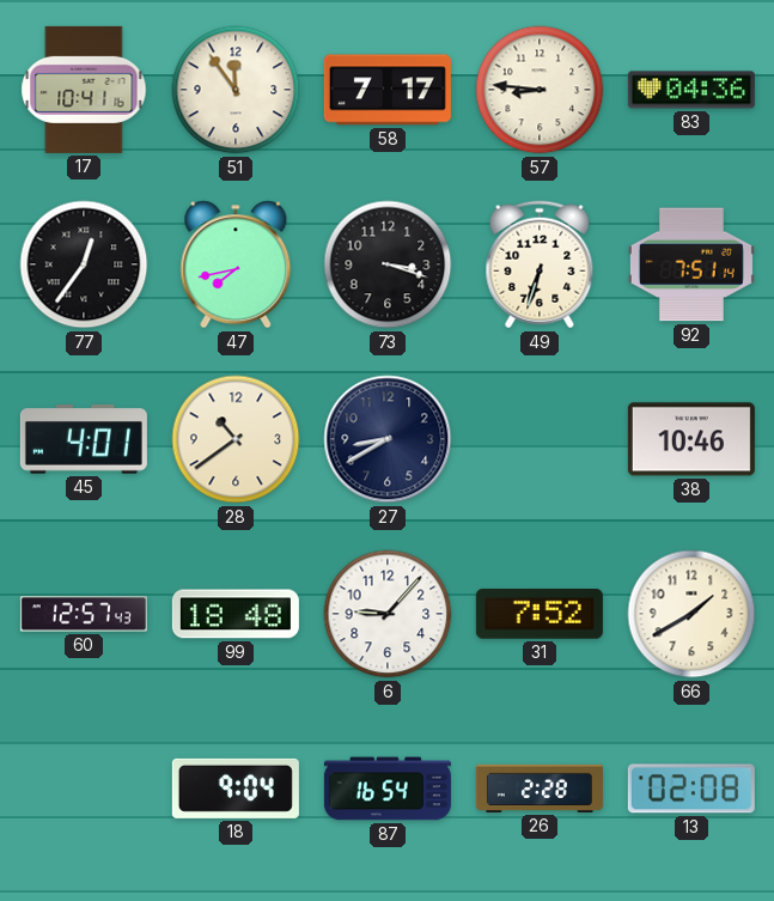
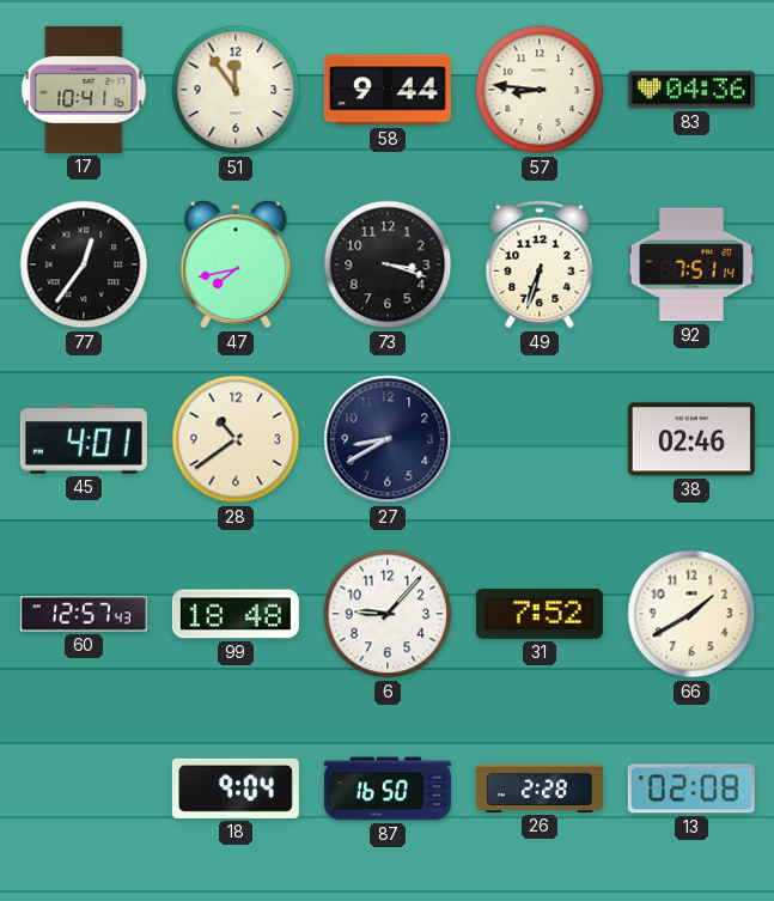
58: 7:17 -> 9:44
38: 10:46 -> 02:46
87: 16:54 -> 16:50
